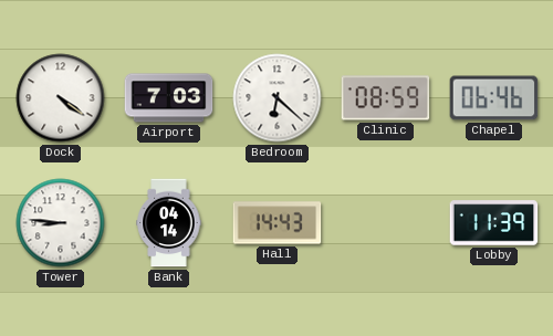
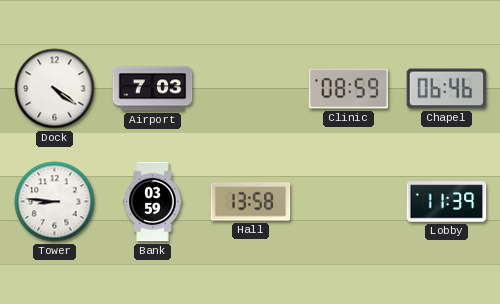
Bedroom: 6:22 -> none
Bank: 04:14 -> 03:59
Hall: 14:43 -> 13:58
